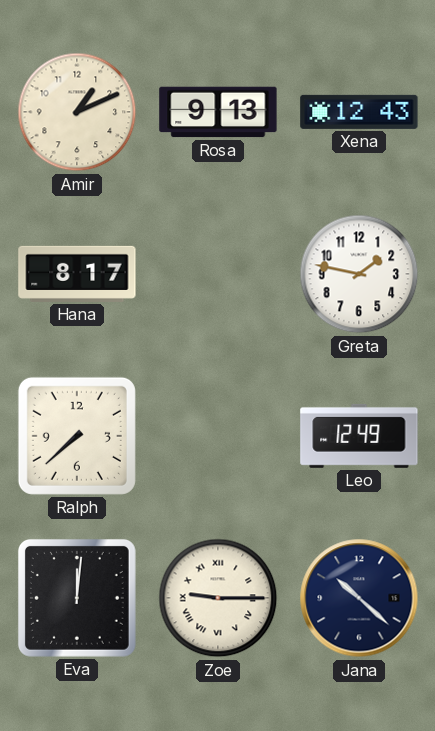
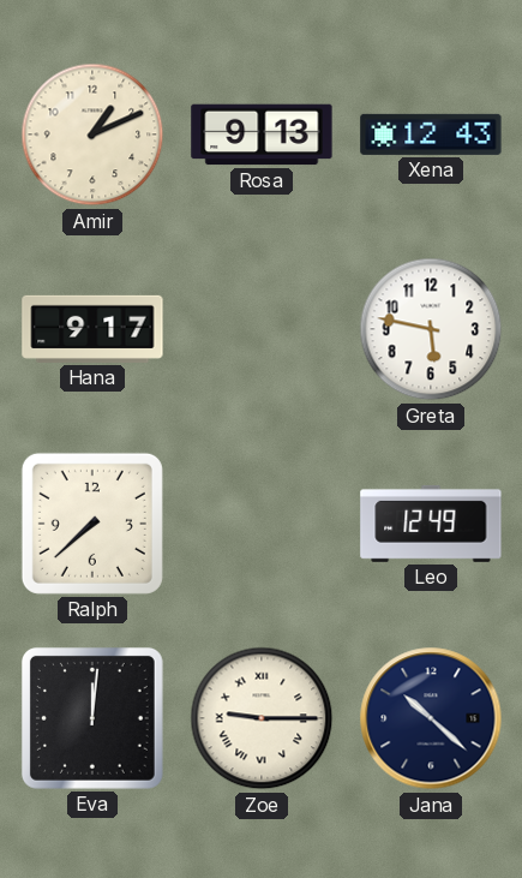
Hana: 8:17 -> 9:17
Greta: 1:47 -> 5:47
